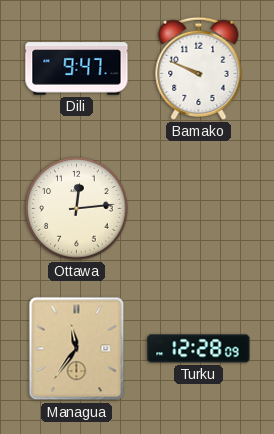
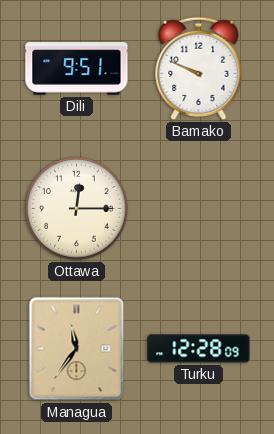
Dili: 9:47 -> 9:51
Ottawa: 12:14 -> 12:15
